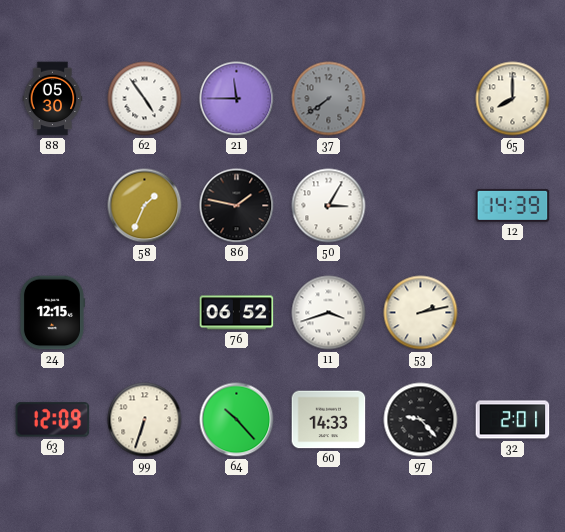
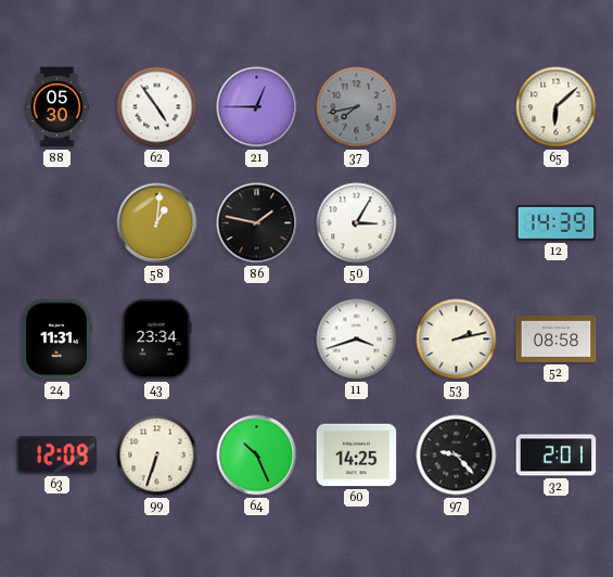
21: 11:45 -> 12:45
37: 7:39 -> 7:43
65: 8:00 -> 6:08
58: 1:34 -> 1:01
24: 12:15 -> 11:31
43: none -> 23:34
76: 06:52 -> none
52: none -> 08:58
64: 10:23 -> 10:26
60: 14:33 -> 14:25
